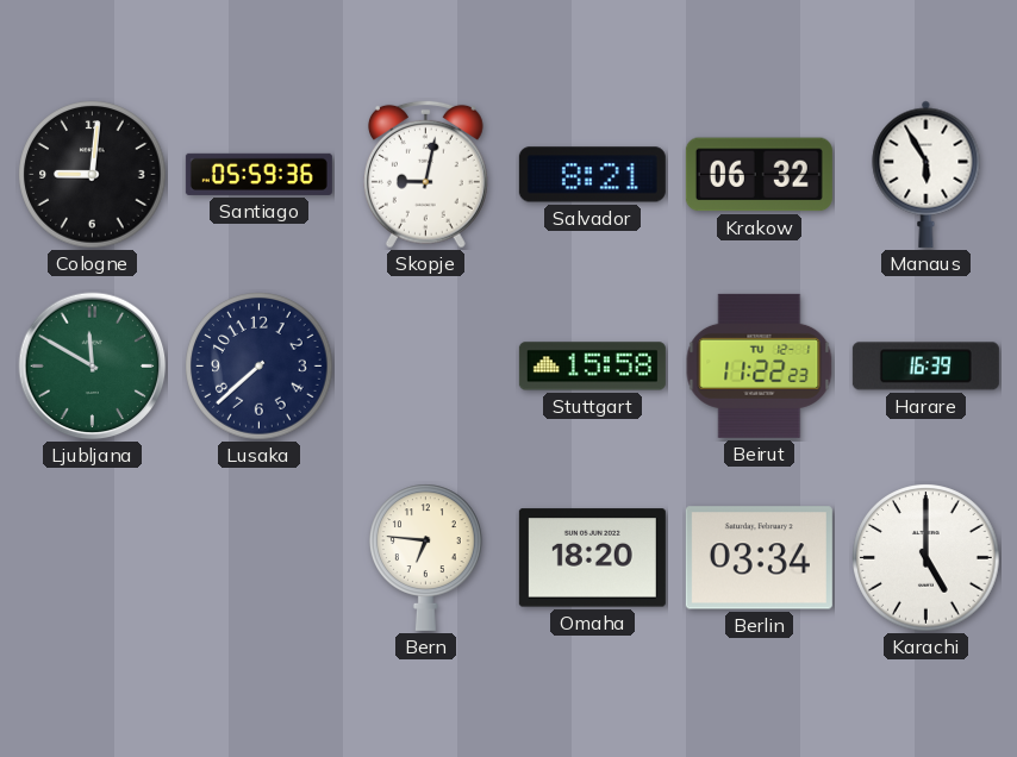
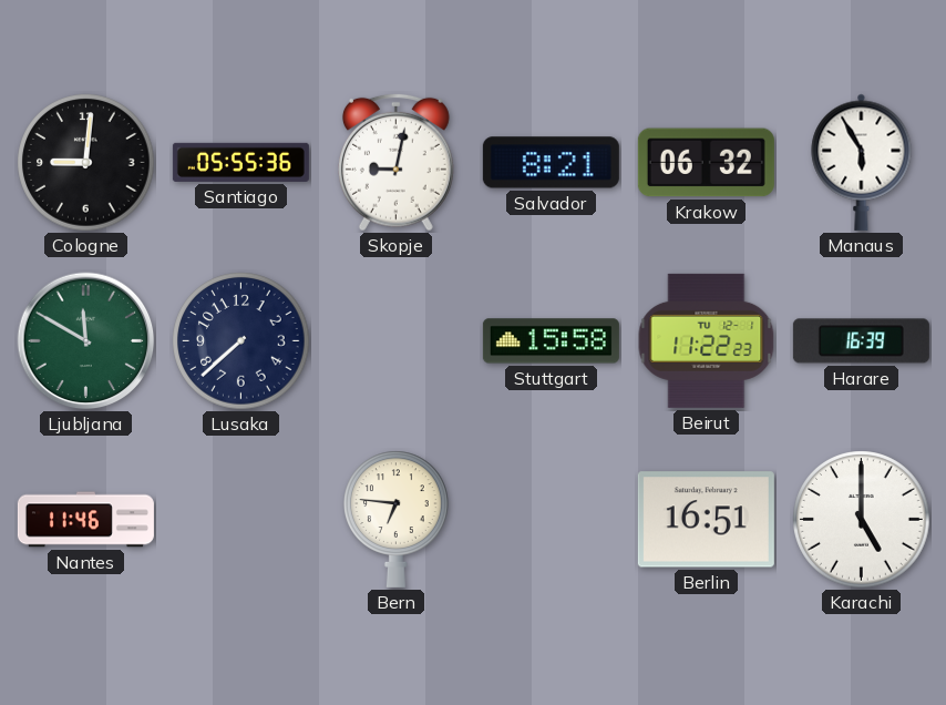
Santiago: 05:59 -> 05:55
Nantes: none -> 11:46
Omaha: 18:20 -> none
Berlin: 03:34 -> 16:51
